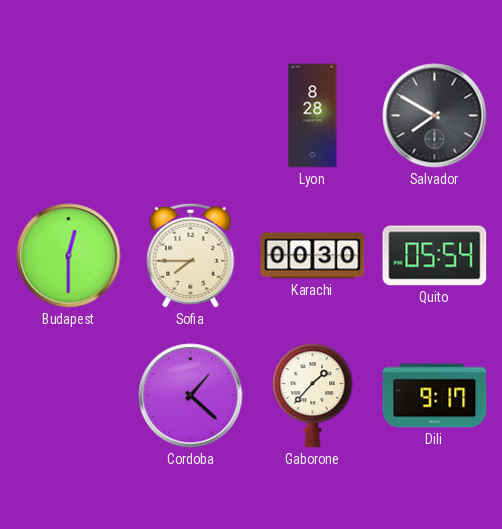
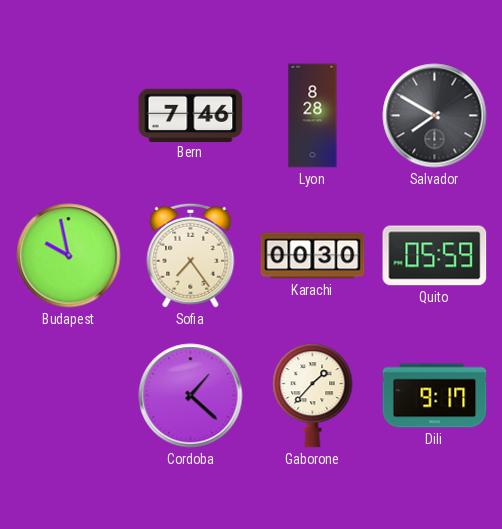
Bern: none -> 7:46
Budapest: 12:30 -> 9:58
Sofia: 7:45 -> 7:24
Quito: 05:54 -> 05:59
